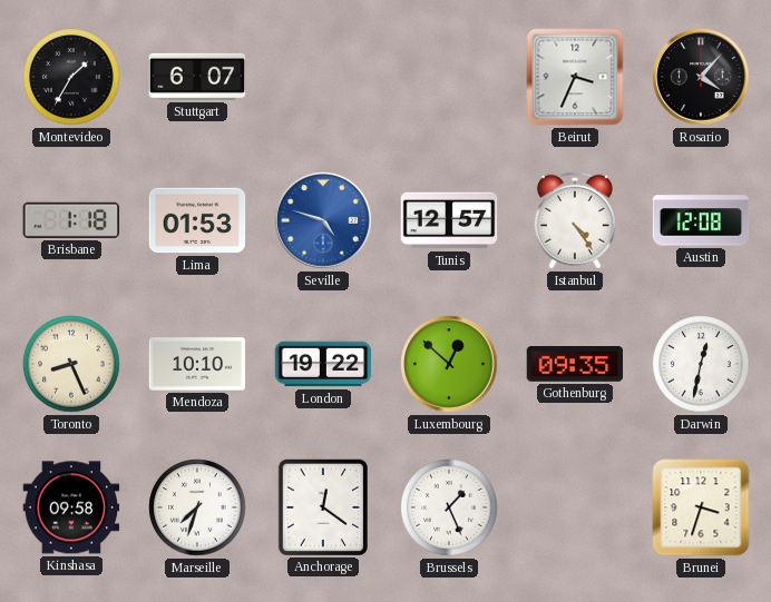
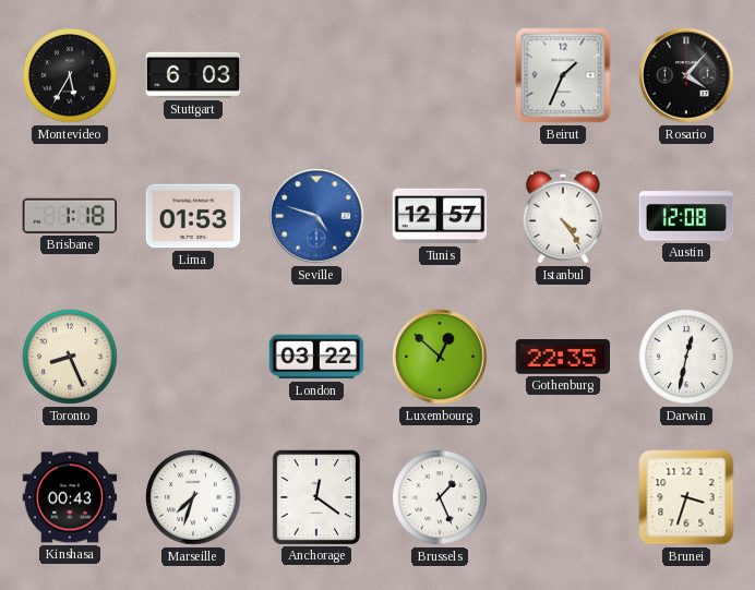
Montevideo: 1:35 -> 5:35
Stuttgart: 6:07 -> 6:03
Beirut: 3:34 -> 1:34
Mendoza: 10:10 -> none
London: 19:22 -> 03:22
Gothenburg: 09:35 -> 22:35
Kinshasa: 09:58 -> 00:43
